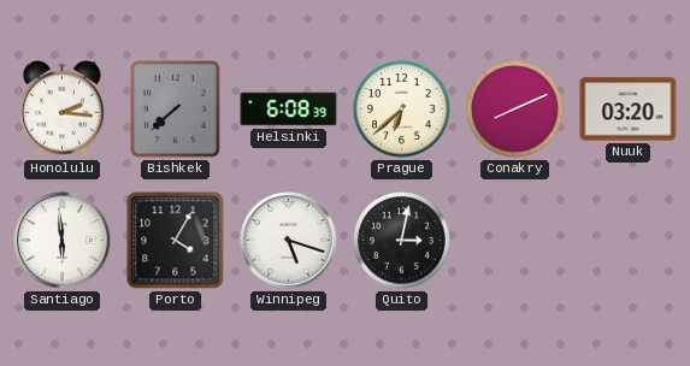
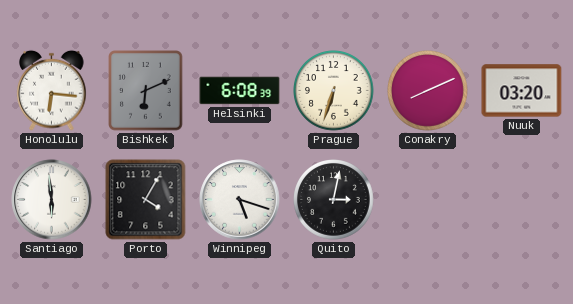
Honolulu: 2:16 -> 6:16
Bishkek: 7:38 -> 6:11
Prague: 6:38 -> 6:33
